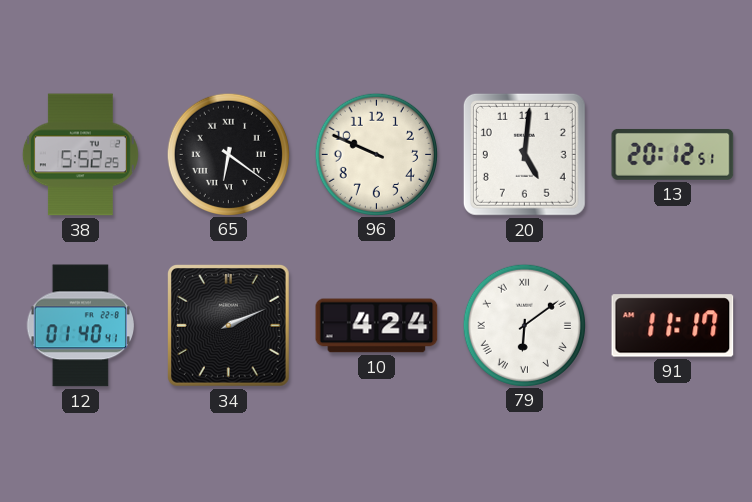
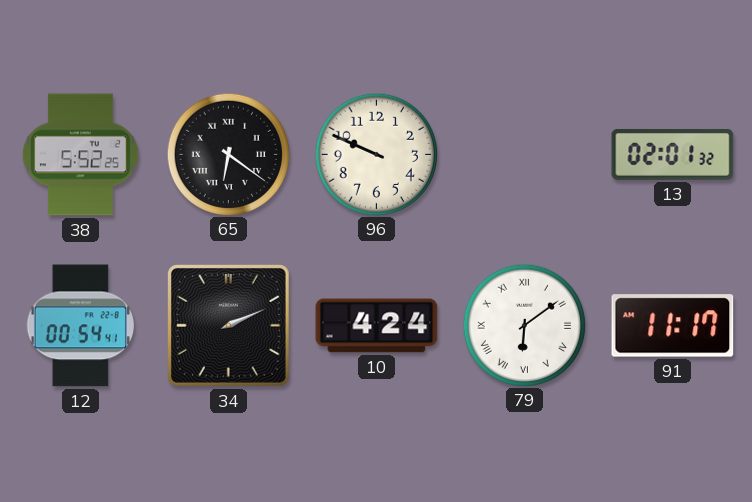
20: 5:01 -> none
13: 20:12 -> 02:01
12: 01:40 -> 00:54
